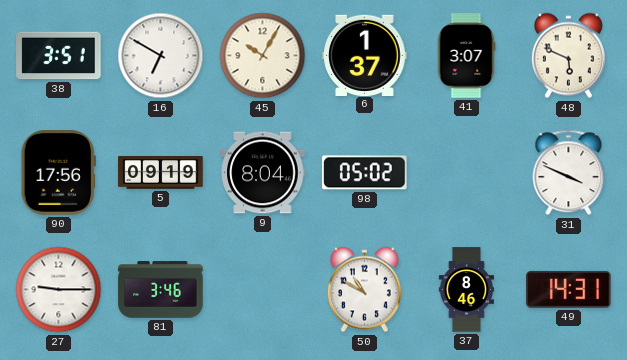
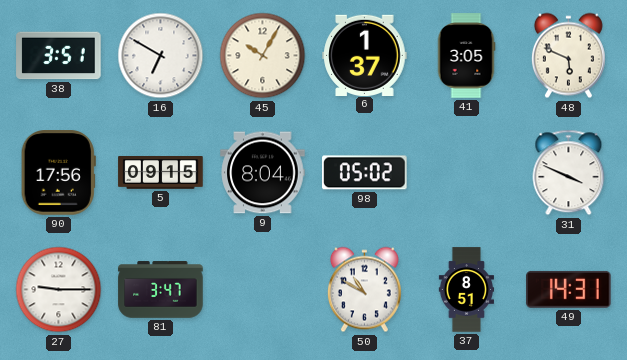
41: 3:07 -> 3:05
5: 09:19 -> 09:15
81: 3:46 -> 3:47
37: 8:46 -> 8:51
